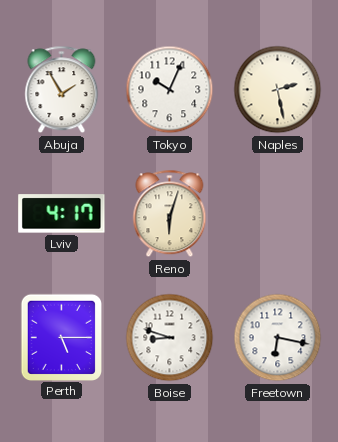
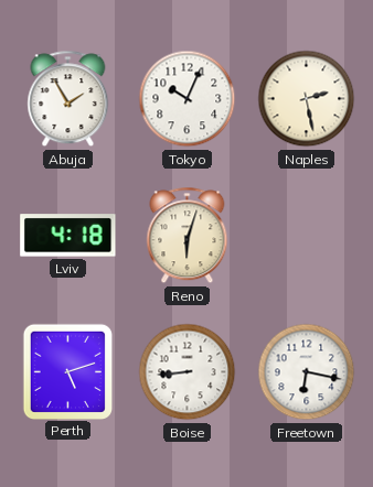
Lviv: 4:17 -> 4:18
Perth: 5:15 -> 5:12
Boise: 8:48 -> 8:44
